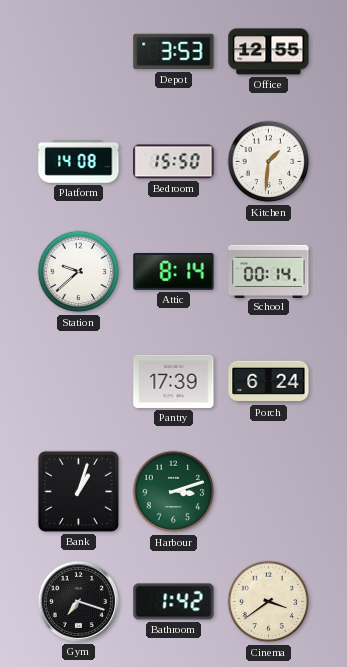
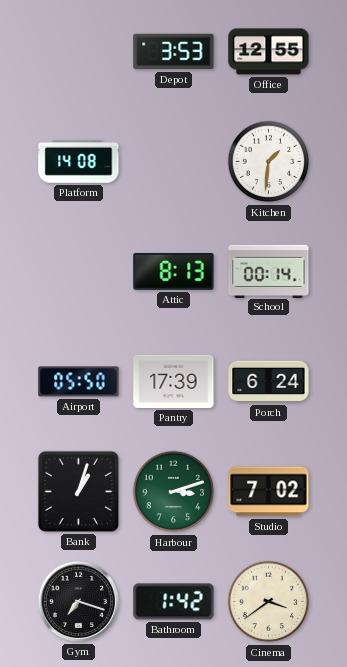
Bedroom: 15:50 -> none
Station: 9:38 -> none
Attic: 8:14 -> 8:13
Airport: none -> 05:50
Studio: none -> 7:02
